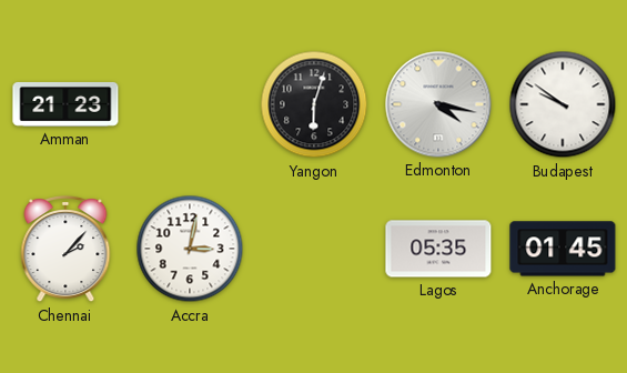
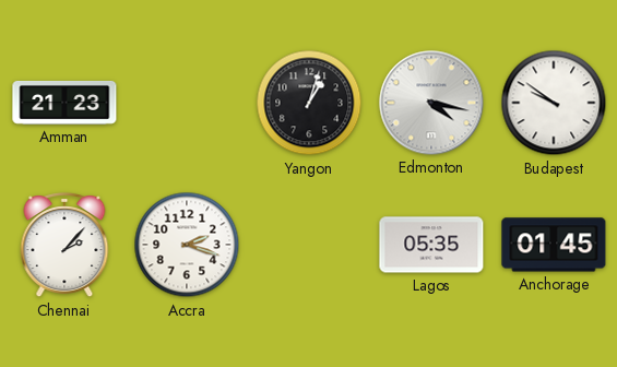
Yangon: 6:03 -> 1:03
Accra: 3:02 -> 2:18
